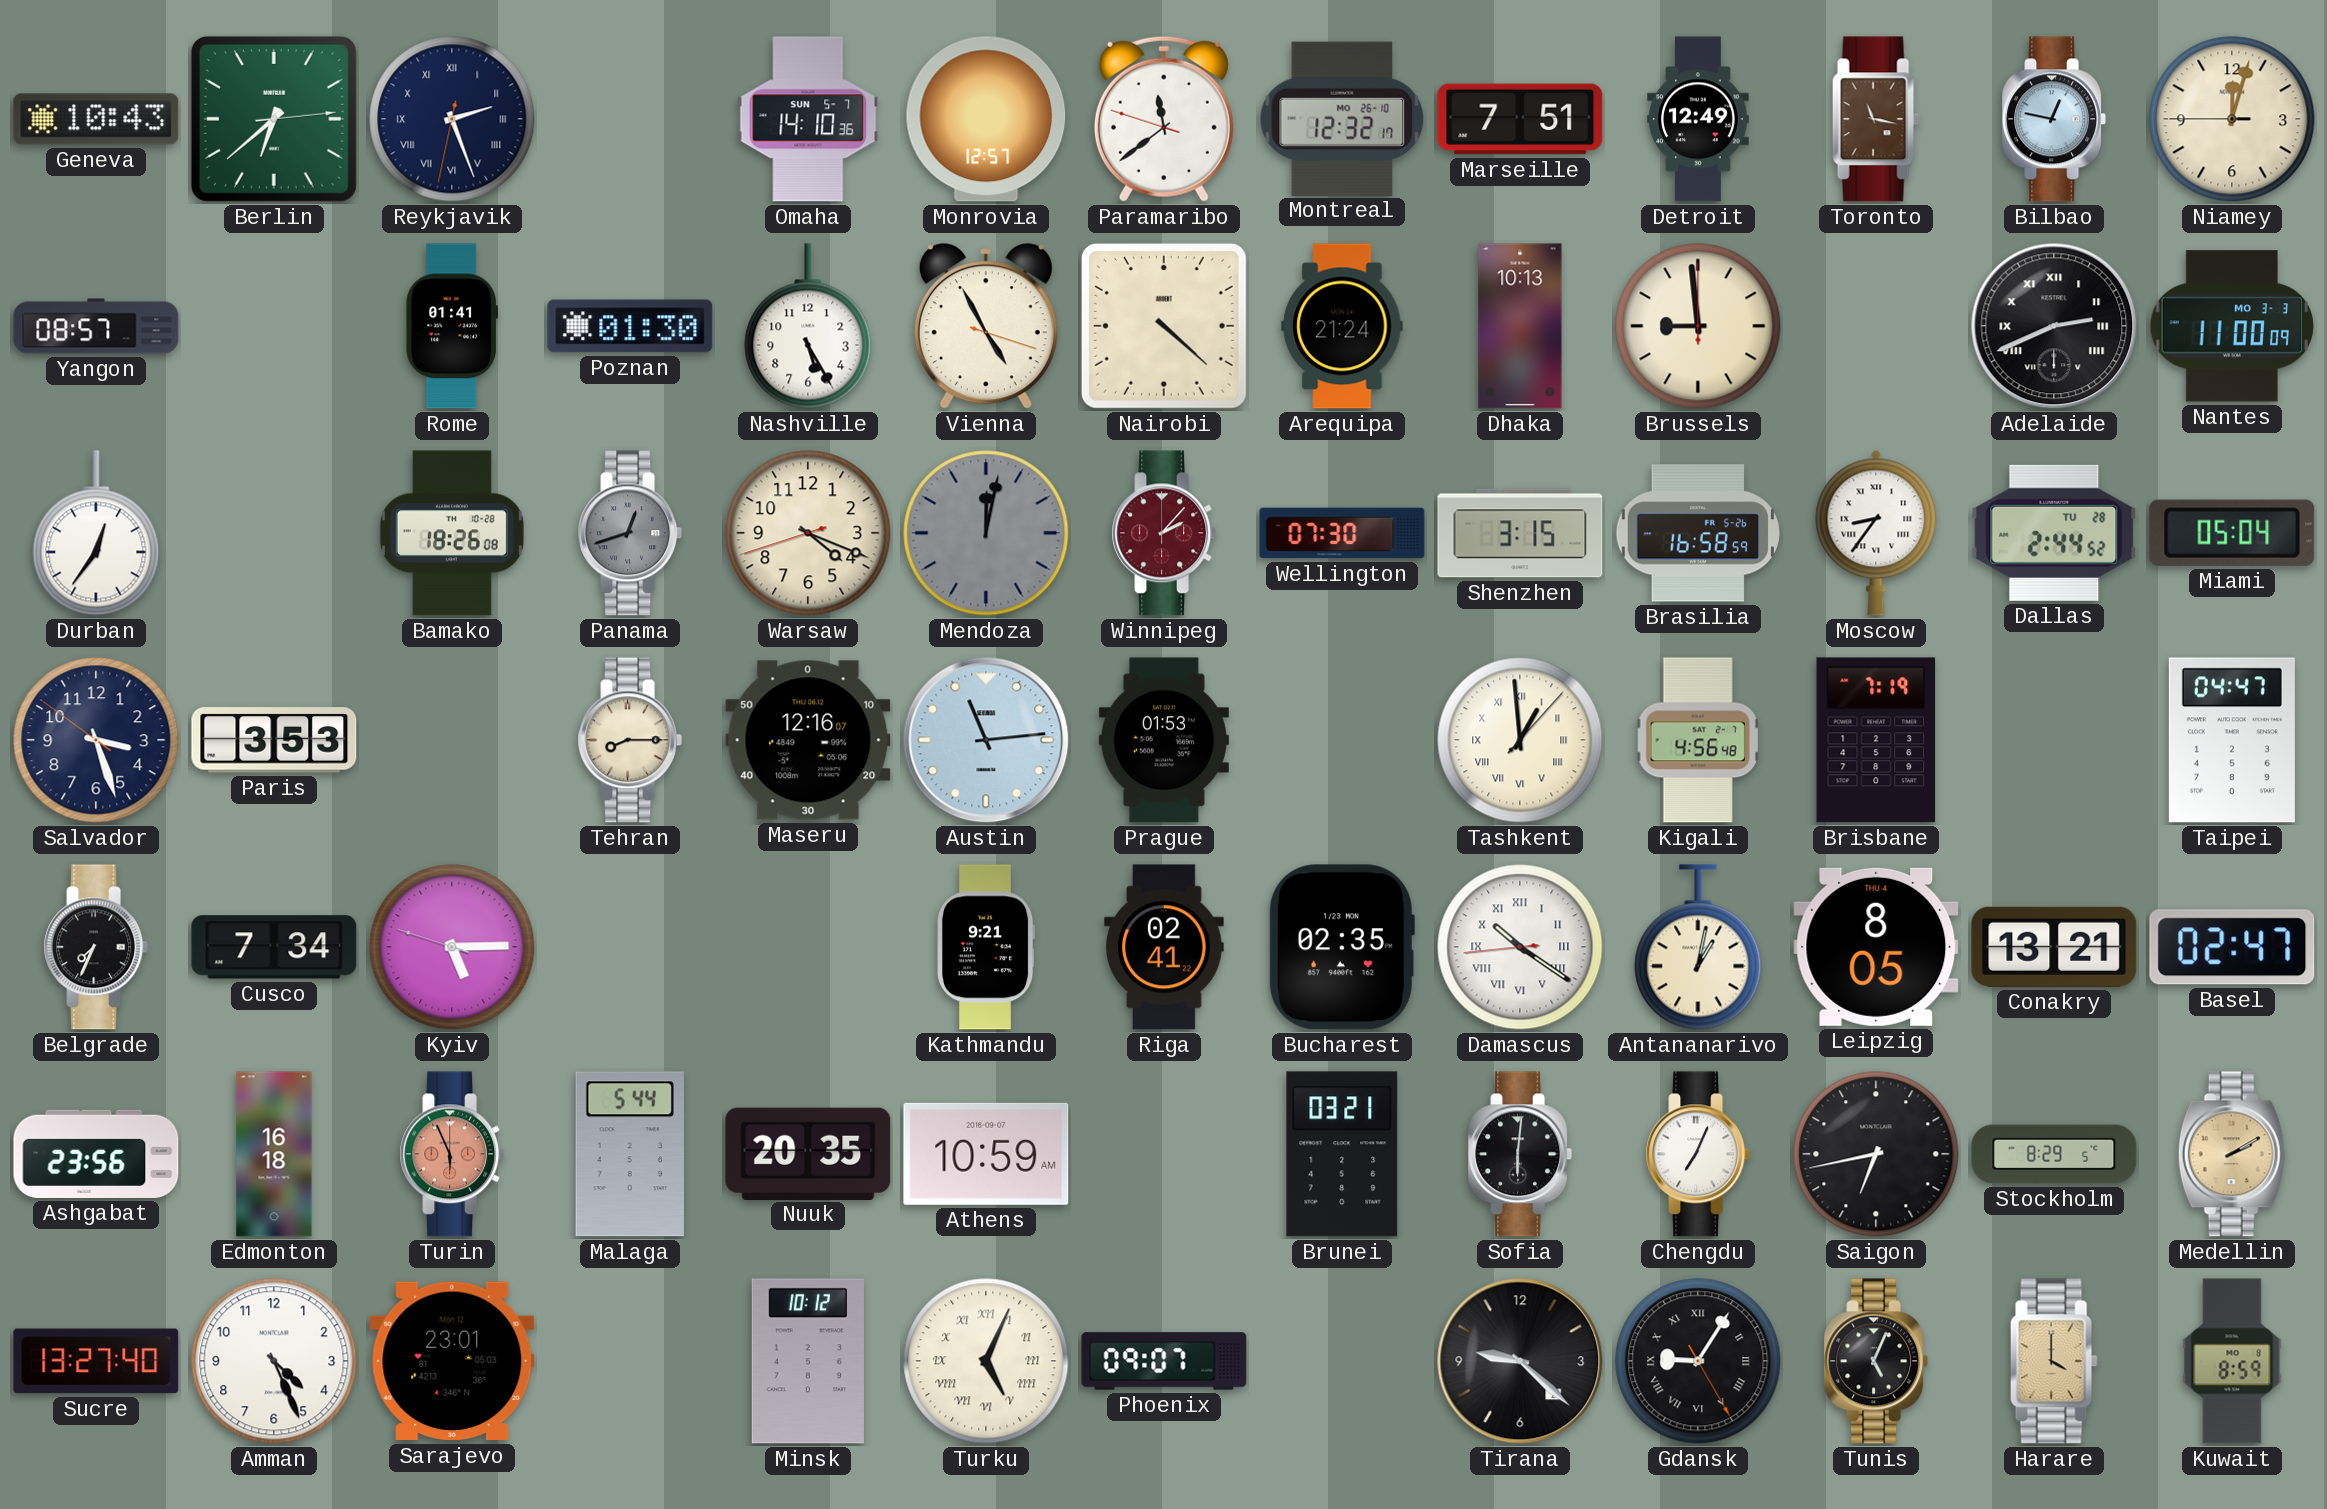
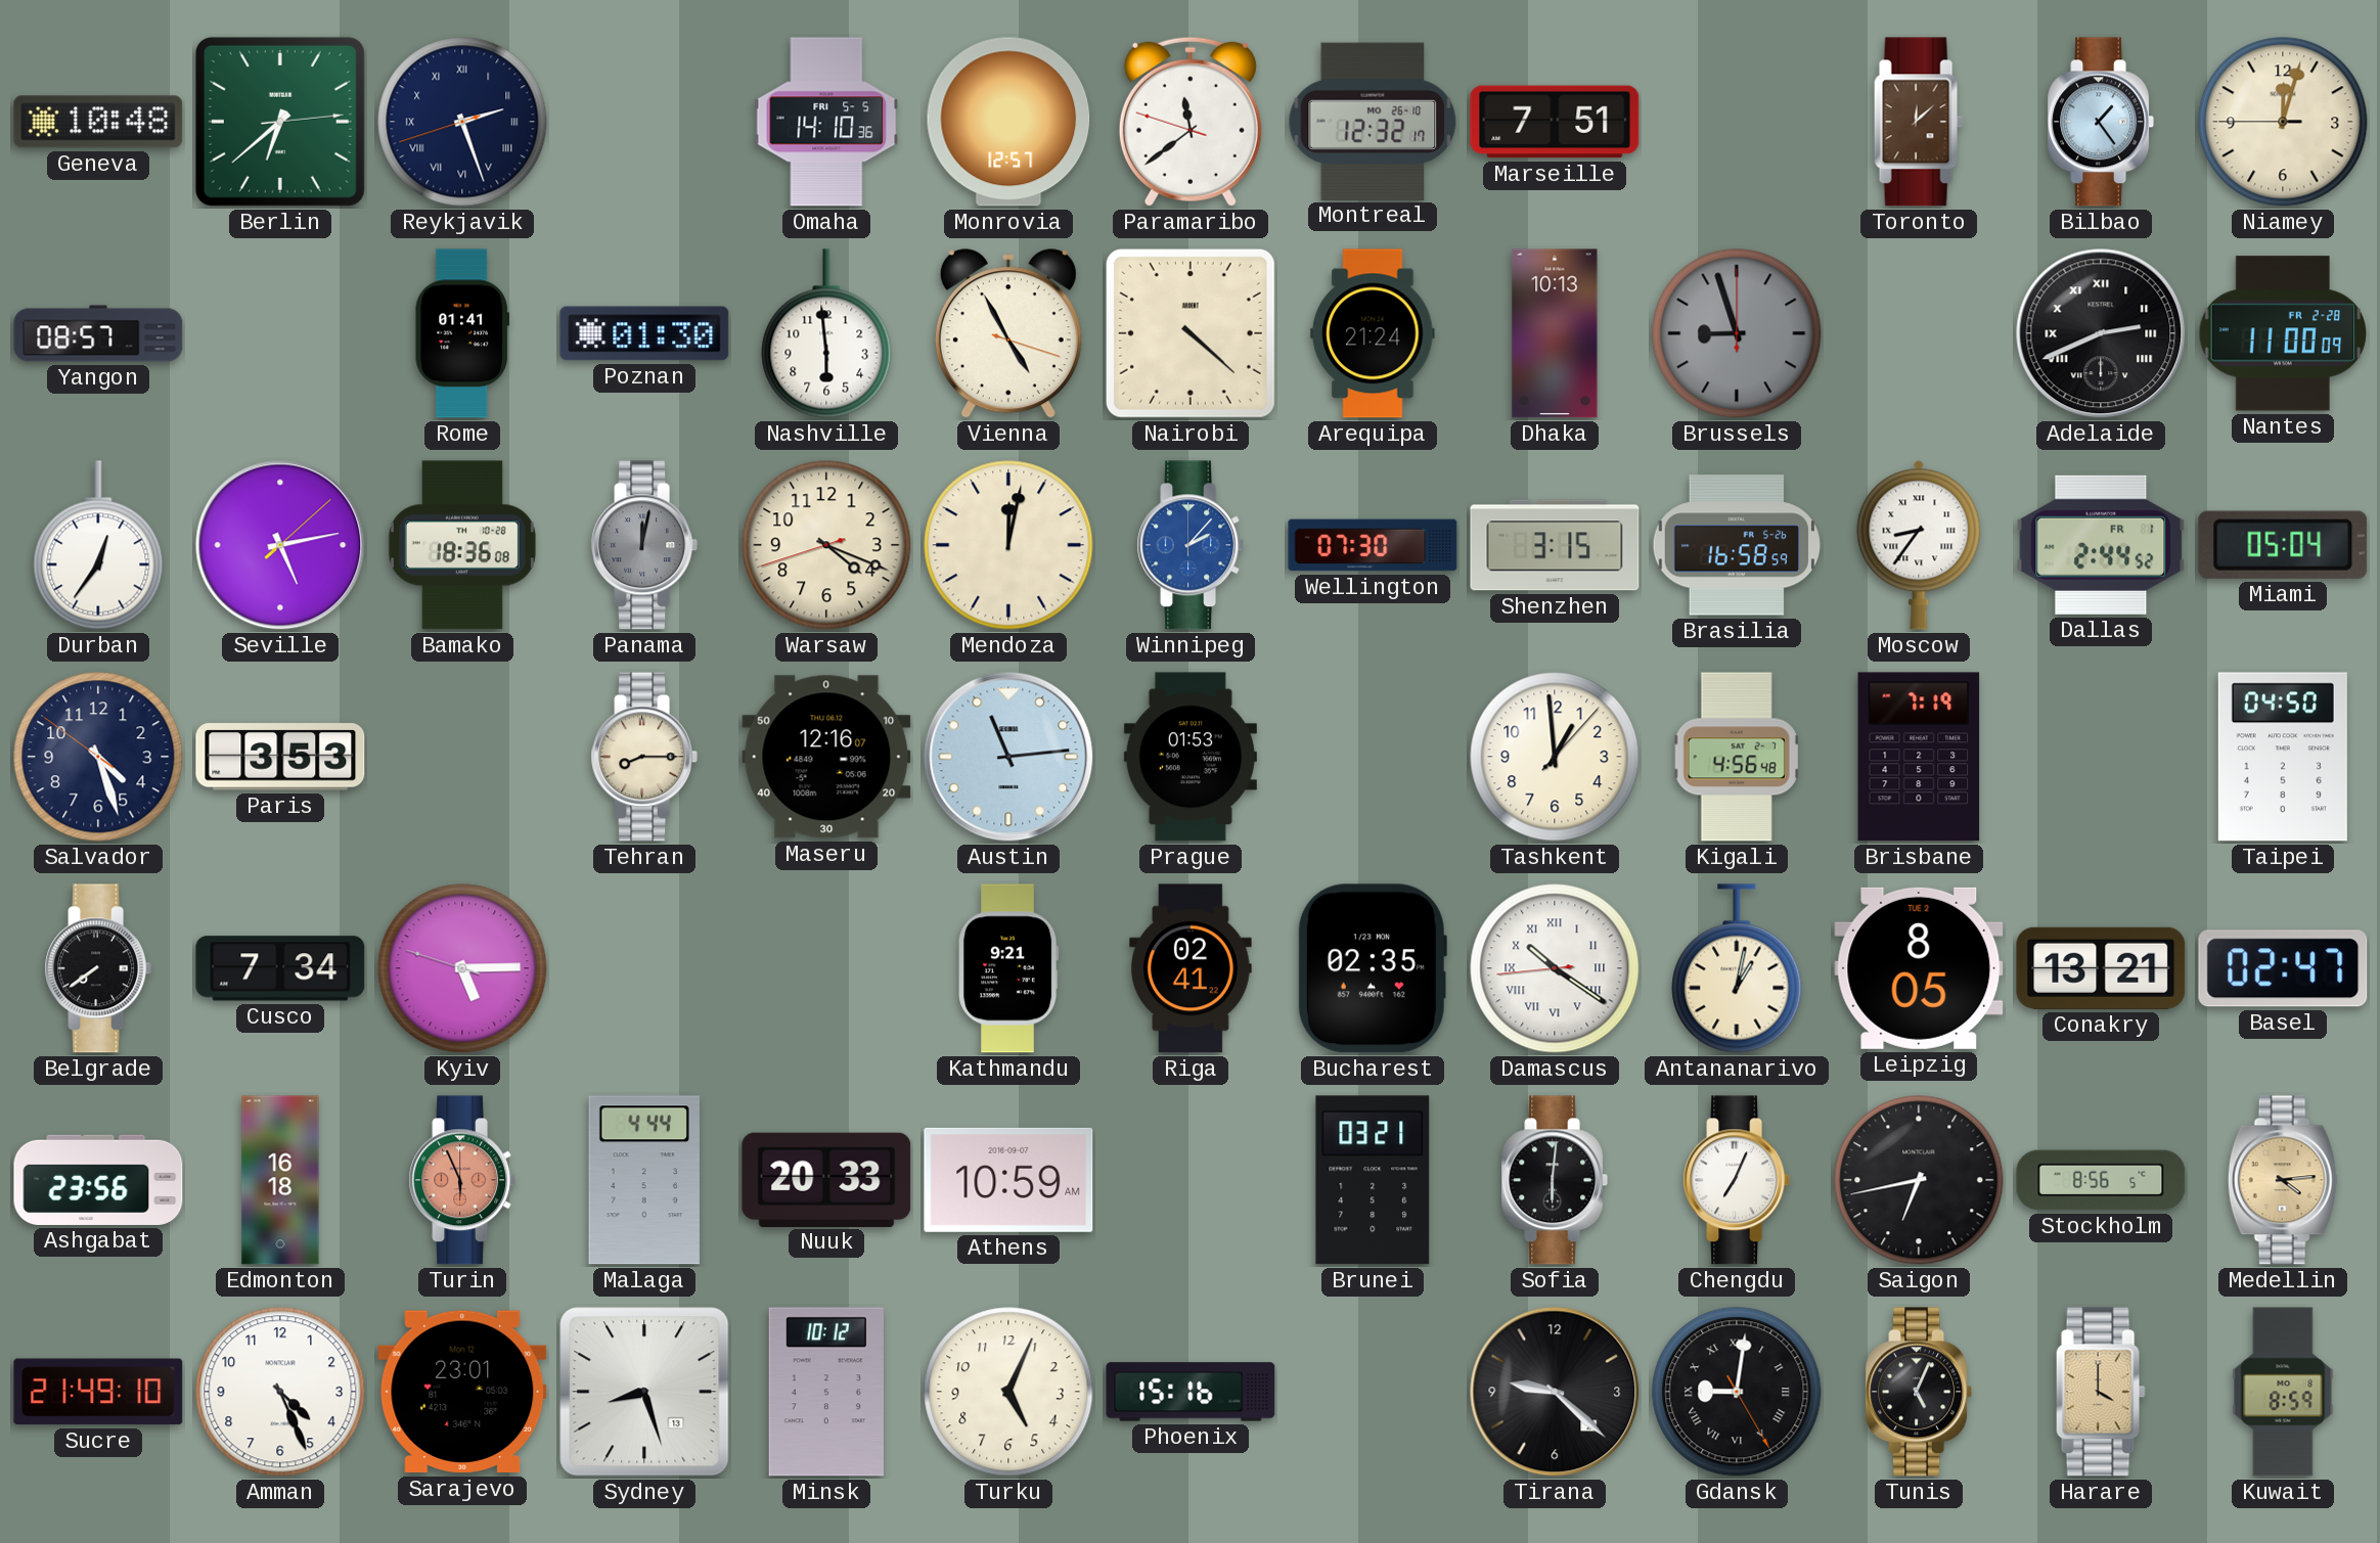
Geneva: 10:43 -> 10:48
Reykjavik: 2:26:32 -> 2:26:42
Omaha date: SUN 5-7 -> FRI 5-5
Detroit: 12:49 -> none
Toronto: 11:17 -> 12:08
Bilbao: 12:47 -> 1:24
Nashville: 5:25 -> 5:59
Brussels: 8:59 -> 8:57
Brussels dial: cream -> grey
Nantes date: MO 3-3 -> FR 2-28
Seville: none -> 5:13
Bamako: 18:26 -> 18:36
Panama: 12:42 -> 12:02
Mendoza dial: grey -> cream
Winnipeg dial: burgundy -> blue
Dallas date: TU 28 -> FR 1
Salvador: 3:26 -> 4:26
Tashkent numerals: Roman -> Arabic
Taipei: 04:47 -> 04:50
Belgrade: 7:34 -> 7:39
Leipzig date: THU 4 -> TUE 2
Malaga: 5:44 -> 4:44
Nuuk: 20:35 -> 20:33
Stockholm: 8:29 -> 8:56
Medellin: 2:10 -> 4:14
Sucre: 13:27 -> 21:49
Sydney: none -> 8:27
Turku numerals: Roman -> Arabic
Phoenix: 09:07 -> 15:16
Gdansk: 9:05 -> 9:01
